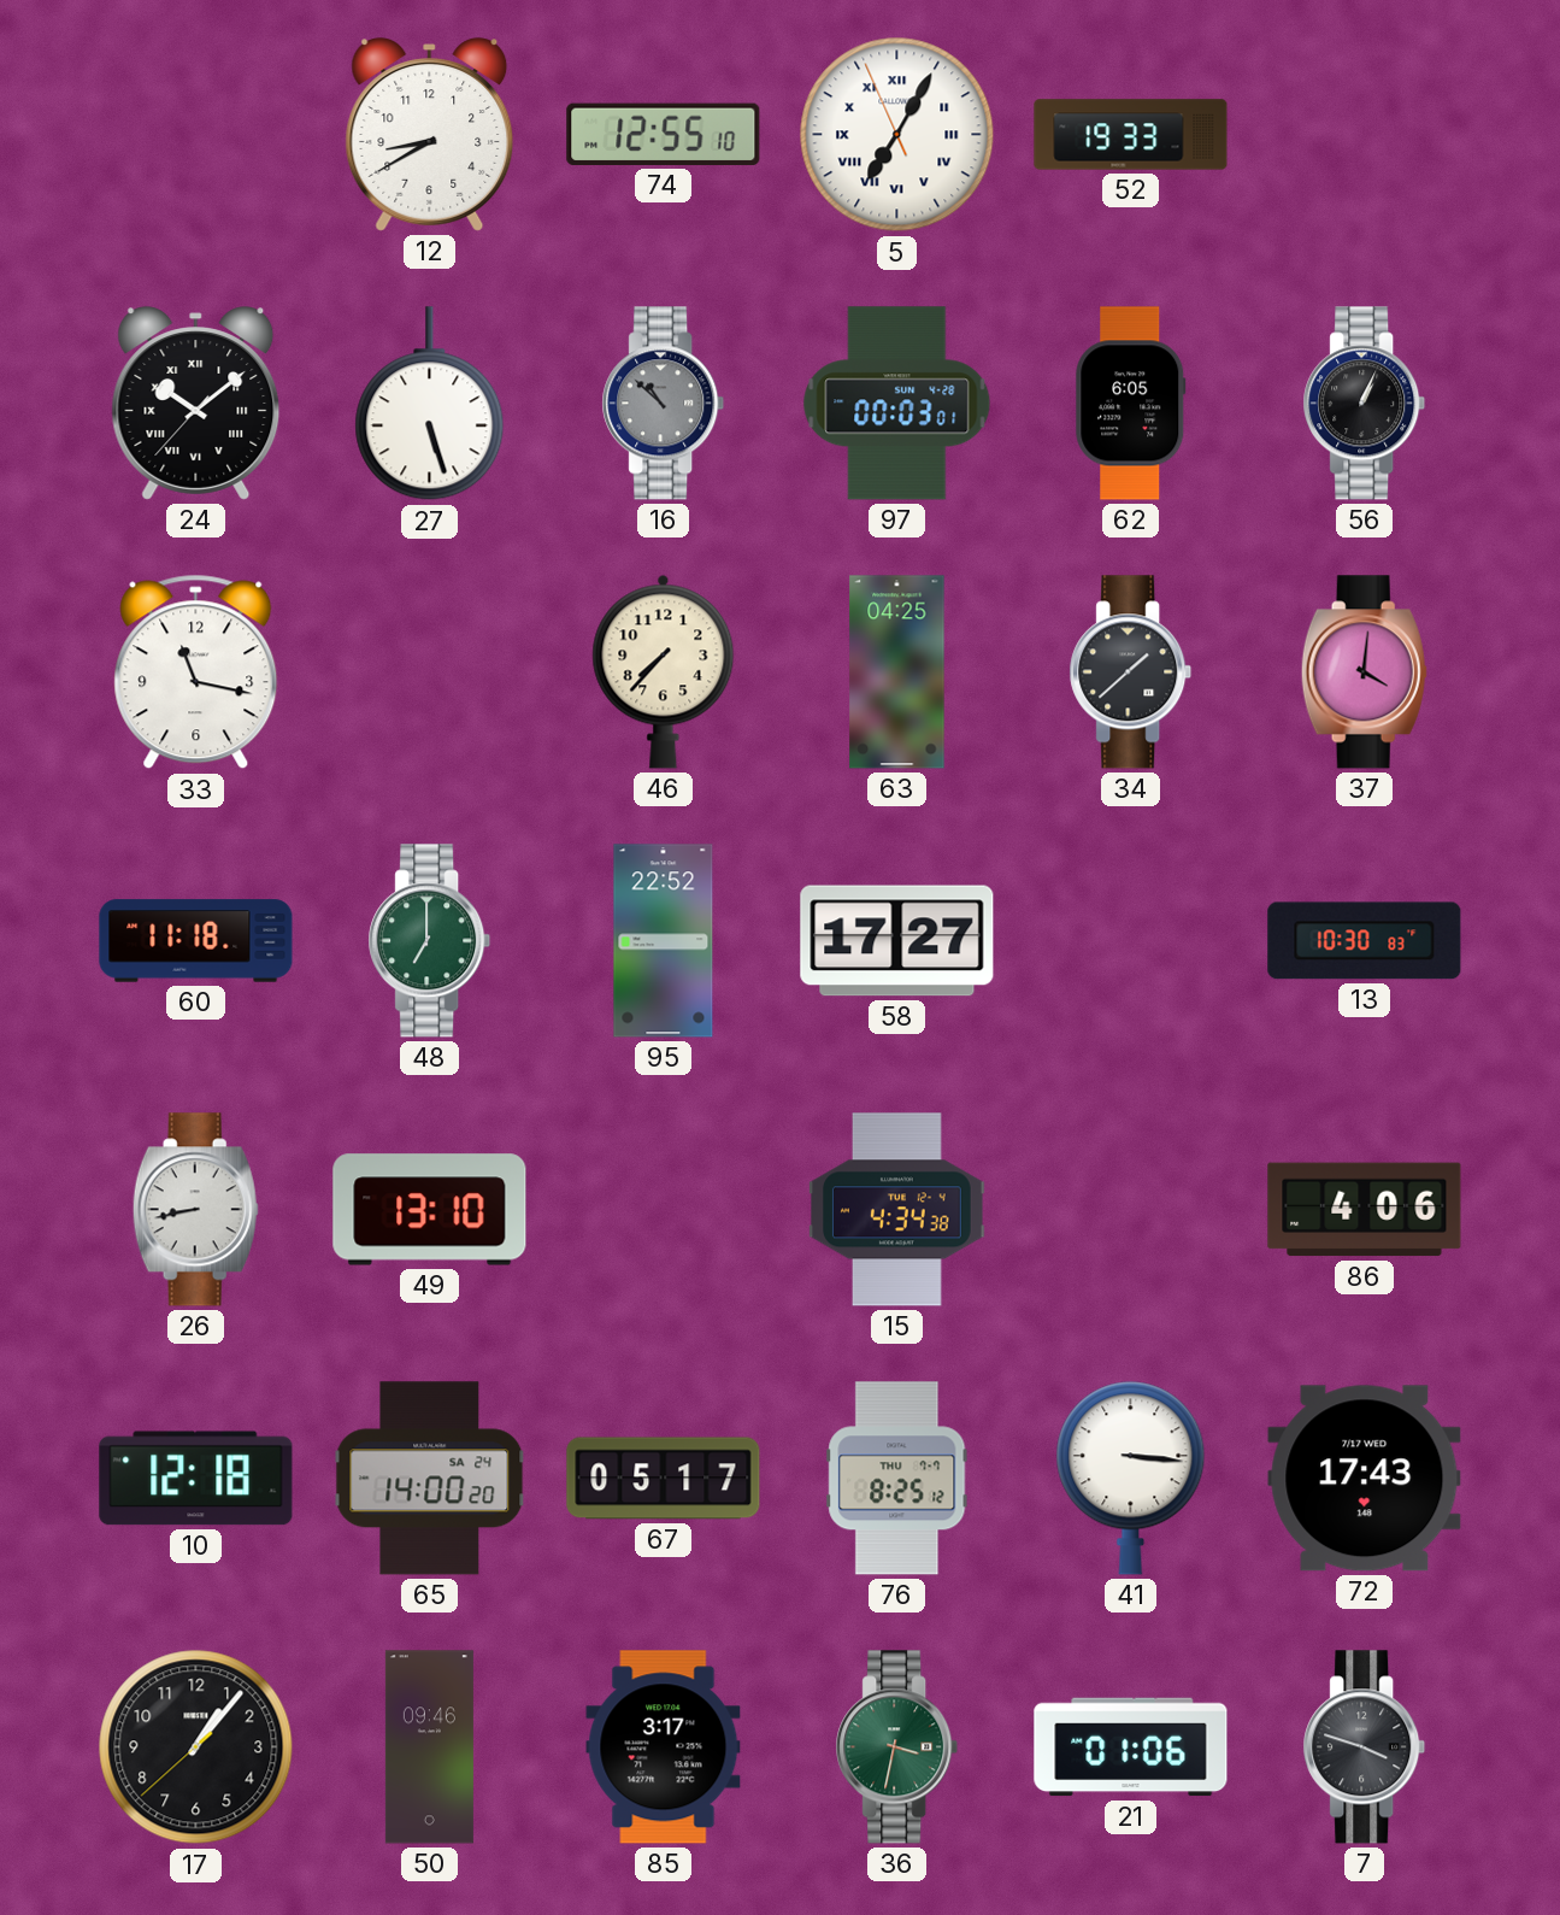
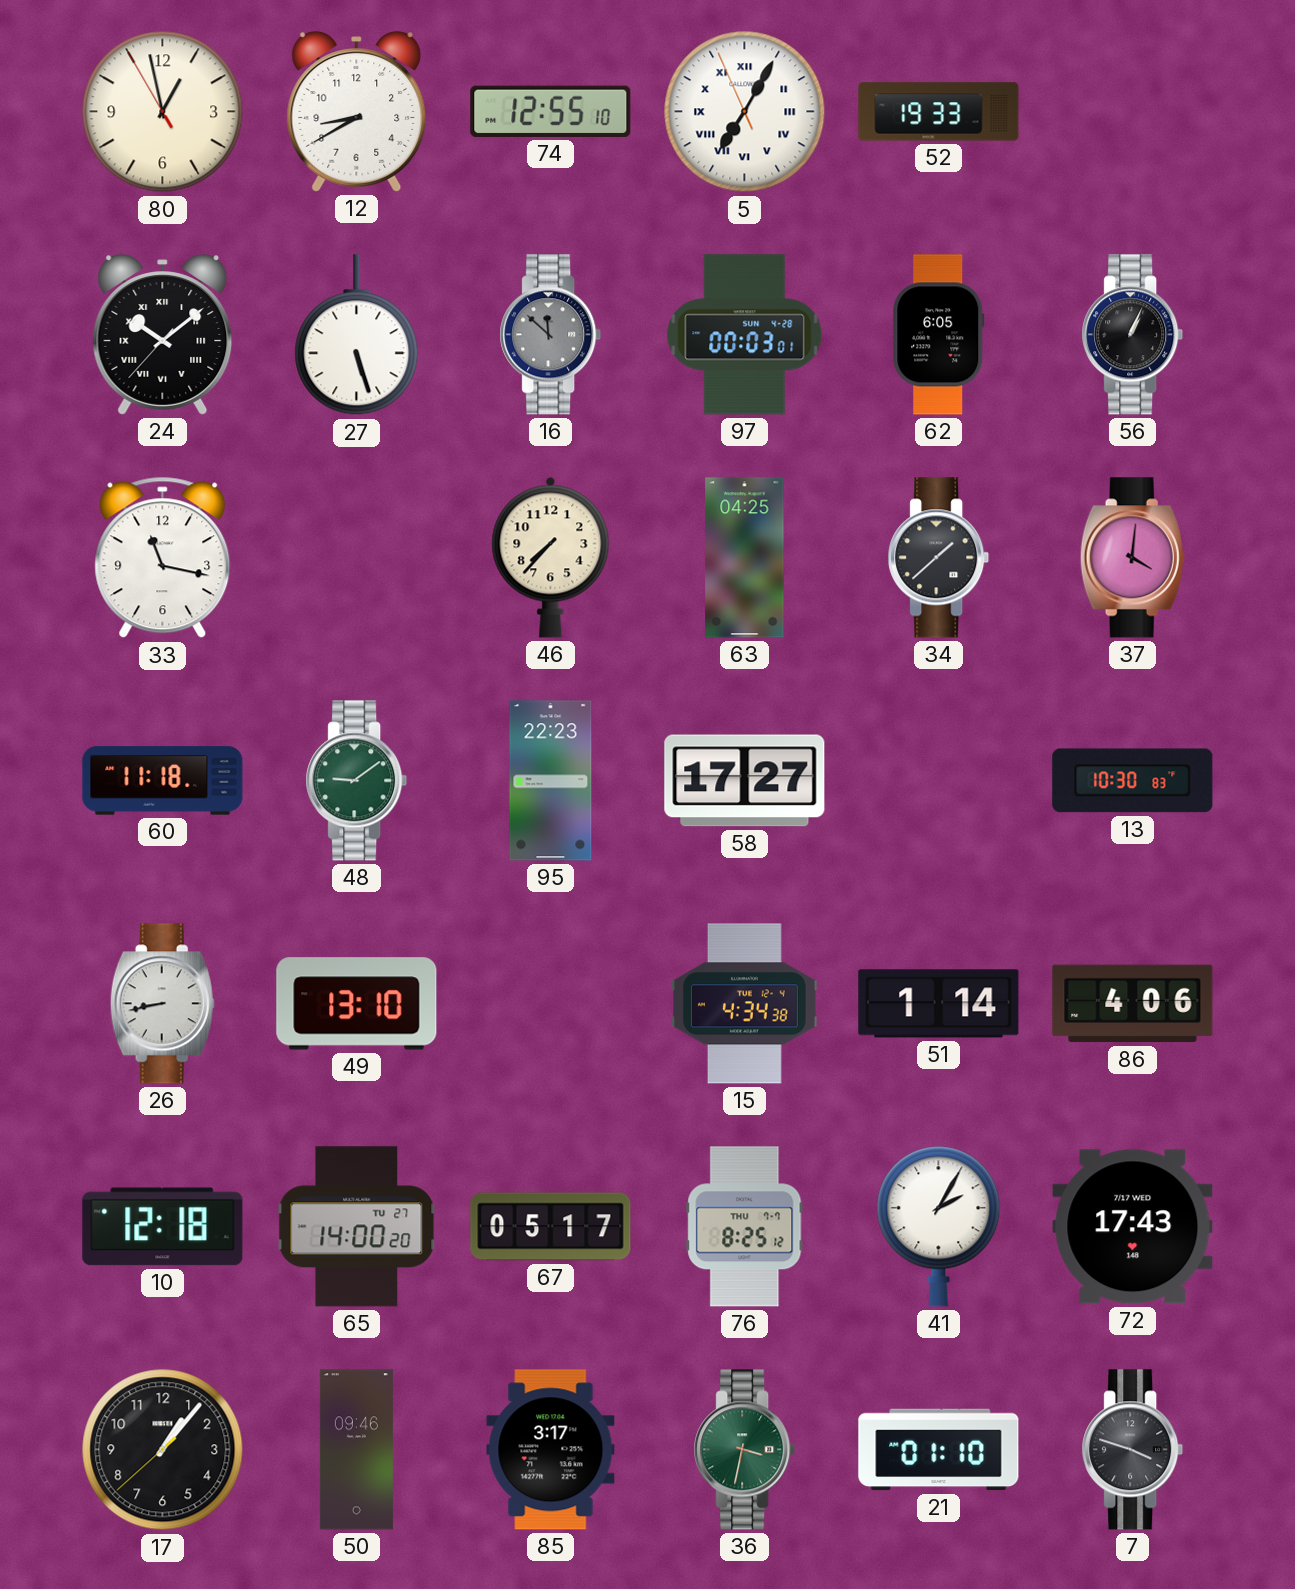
80: none -> 12:57
16: 10:52 -> 11:52
48: 7:00 -> 9:09
95: 22:52 -> 22:23
51: none -> 1:14
65 date: SA 24 -> TU 27
41: 3:16 -> 2:05
21: 01:06 -> 01:10
